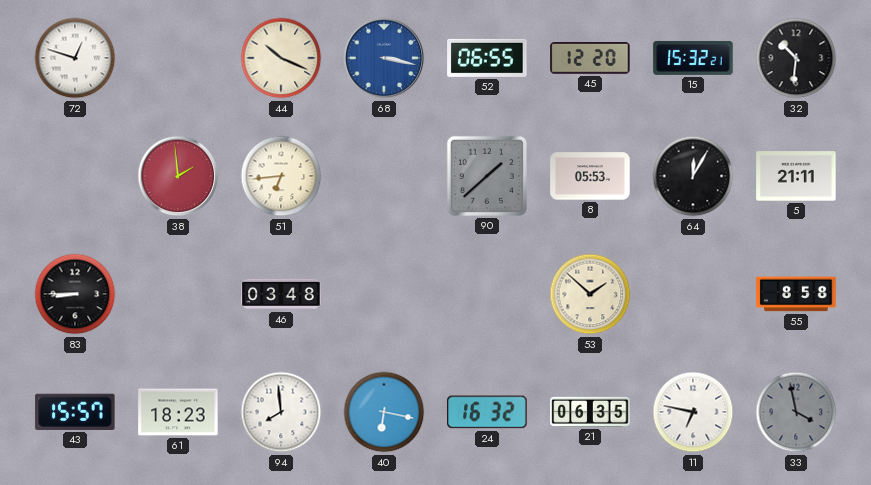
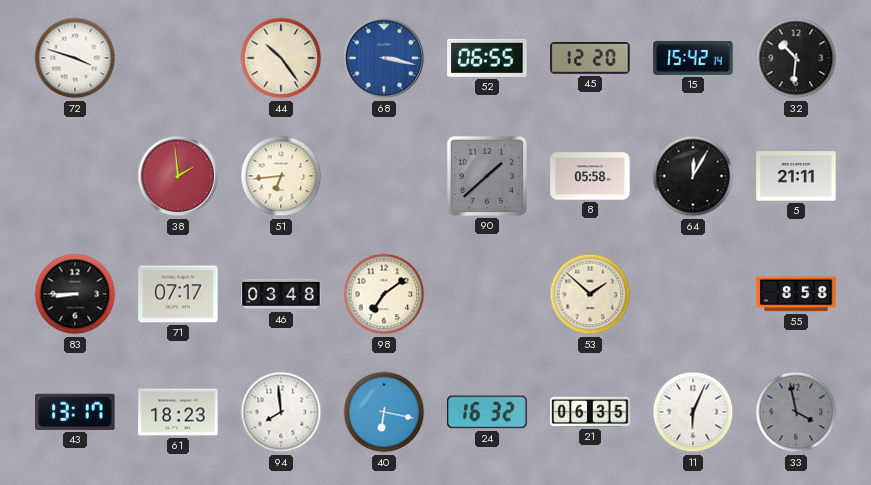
72: 12:48 -> 3:48
44: 10:19 -> 10:24
15: 15:32 -> 15:42
8: 05:53 -> 05:58
71: none -> 07:17
98: none -> 7:09
43: 15:57 -> 13:17
11: 6:47 -> 6:04
